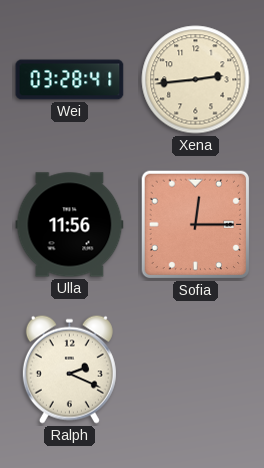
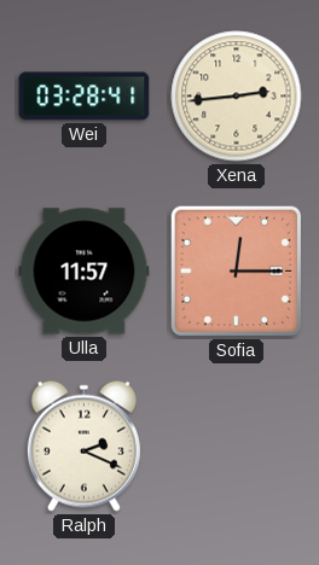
Ulla: 11:56 -> 11:57
